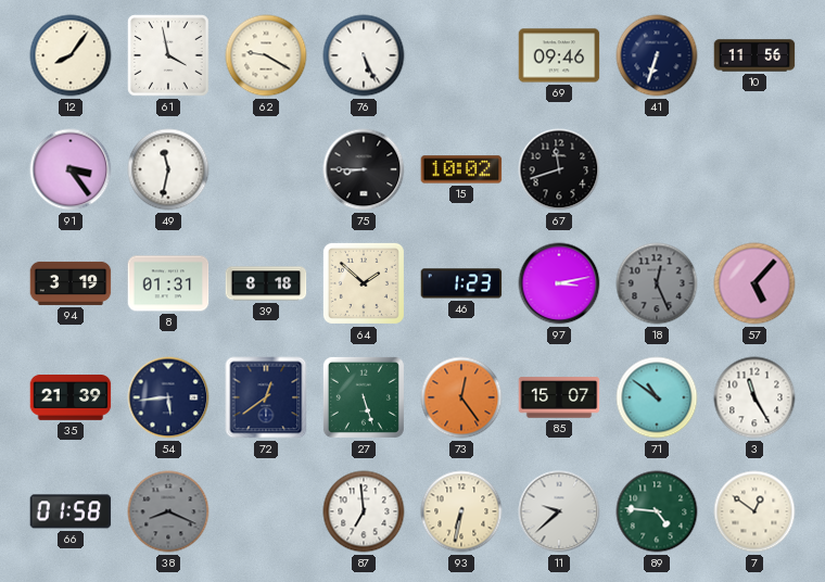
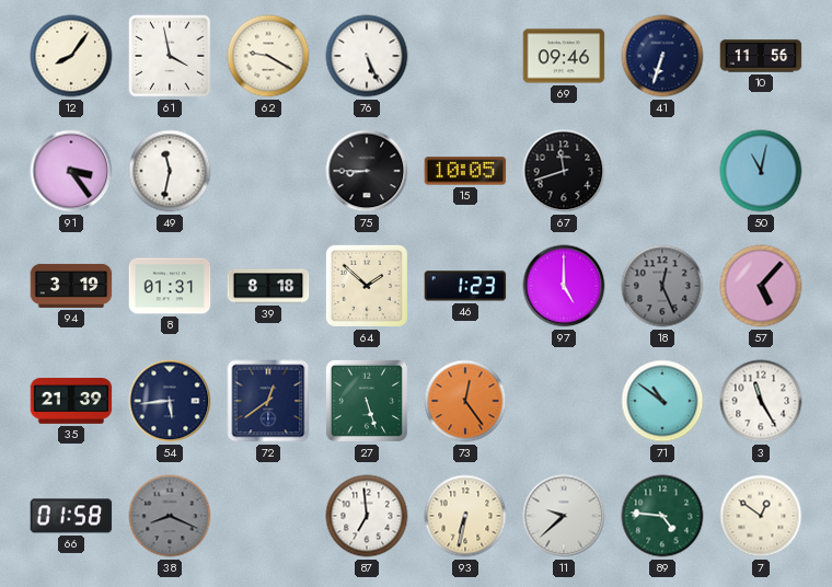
15: 10:02 -> 10:05
50: none -> 11:02
97: 3:13 -> 5:00
85: 15:07 -> none
